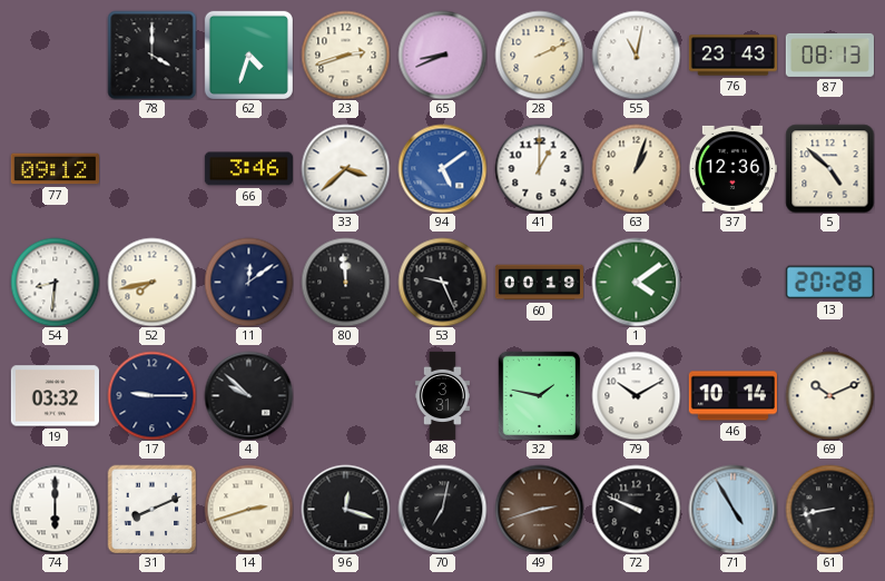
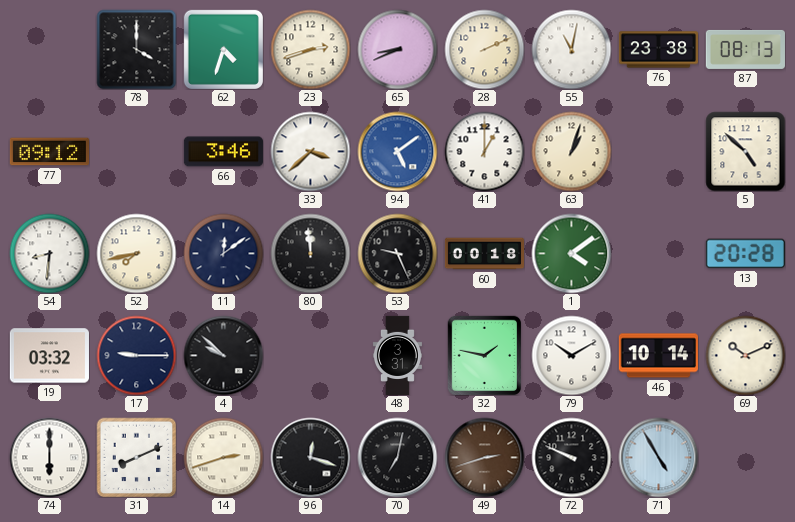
76: 23:43 -> 23:38
37: 12:36 -> none
60: 00:19 -> 00:18
61: 8:43 -> none
